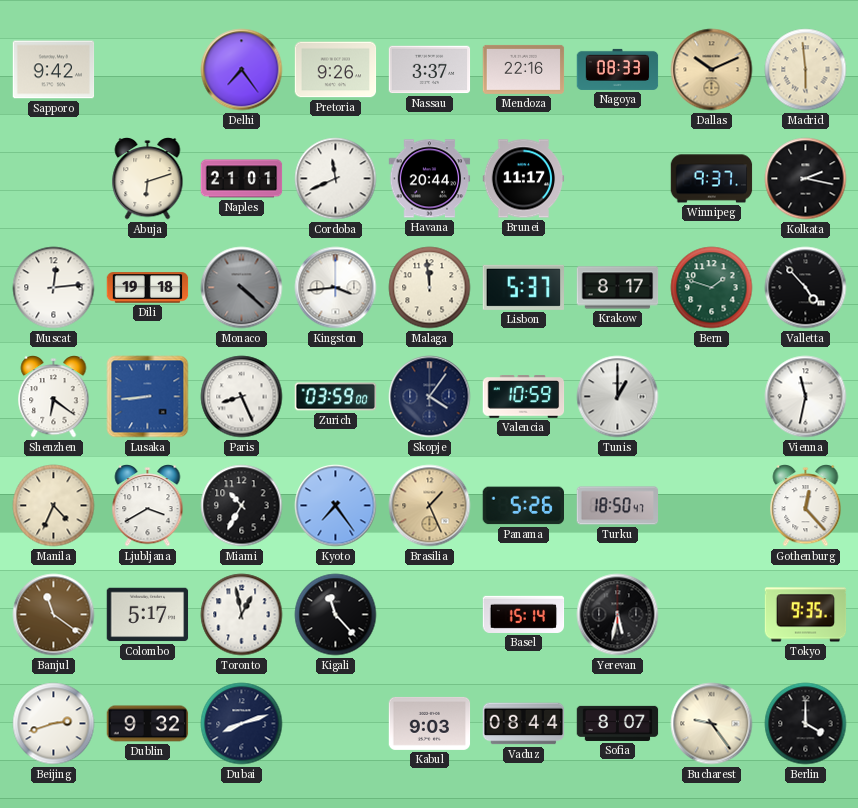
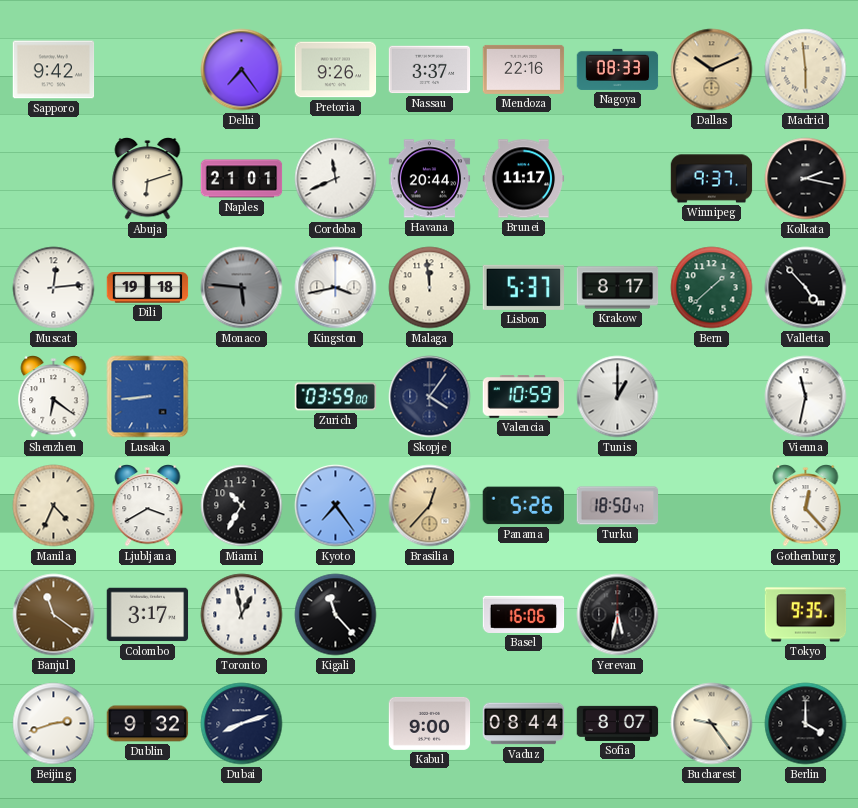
Monaco: 4:22 -> 5:46
Kingston: 3:44 -> 3:43
Bern: 1:48 -> 1:38
Paris: 8:26 -> none
Brasilia: 1:26 -> 12:37
Colombo: 5:17 -> 3:17
Basel: 15:14 -> 16:06
Kabul: 9:03 -> 9:00
